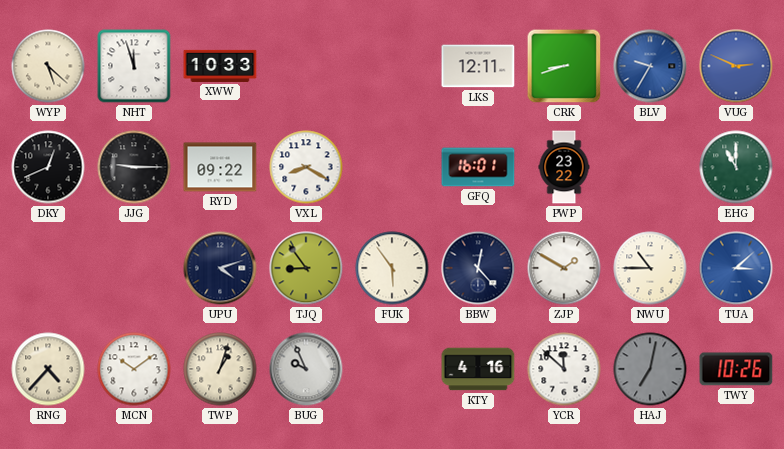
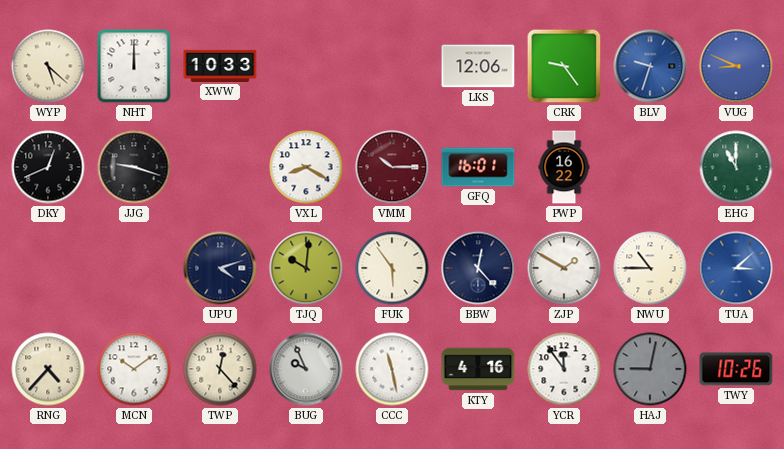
NHT: 11:57 -> 12:00
LKS: 12:11 -> 12:06
CRK: 8:42 -> 9:24
BLV: 9:35 -> 9:33
VUG: 2:49 -> 8:49
JJG: 9:15 -> 9:18
RYD: 09:22 -> none
VMM: none -> 10:15
PWP: 23:22 -> 16:22
TJQ: 8:54 -> 10:01
TWP: 1:03 -> 12:23
CCC: none -> 11:28
YCR: 11:52 -> 11:54
HAJ: 7:02 -> 9:02
